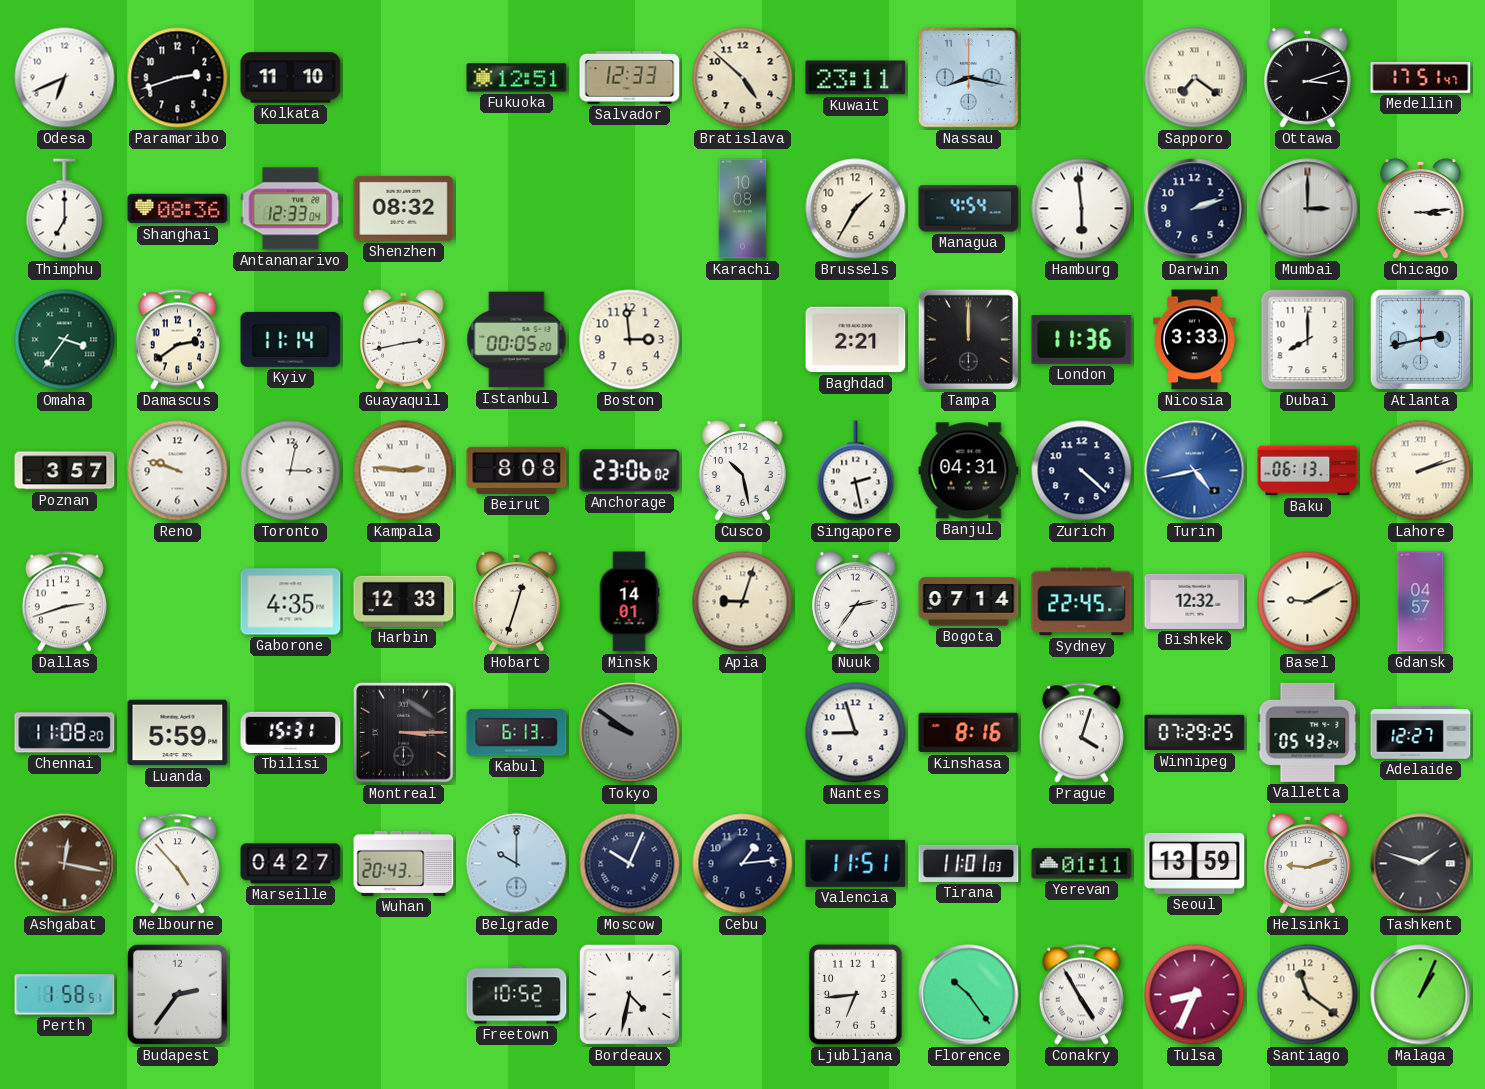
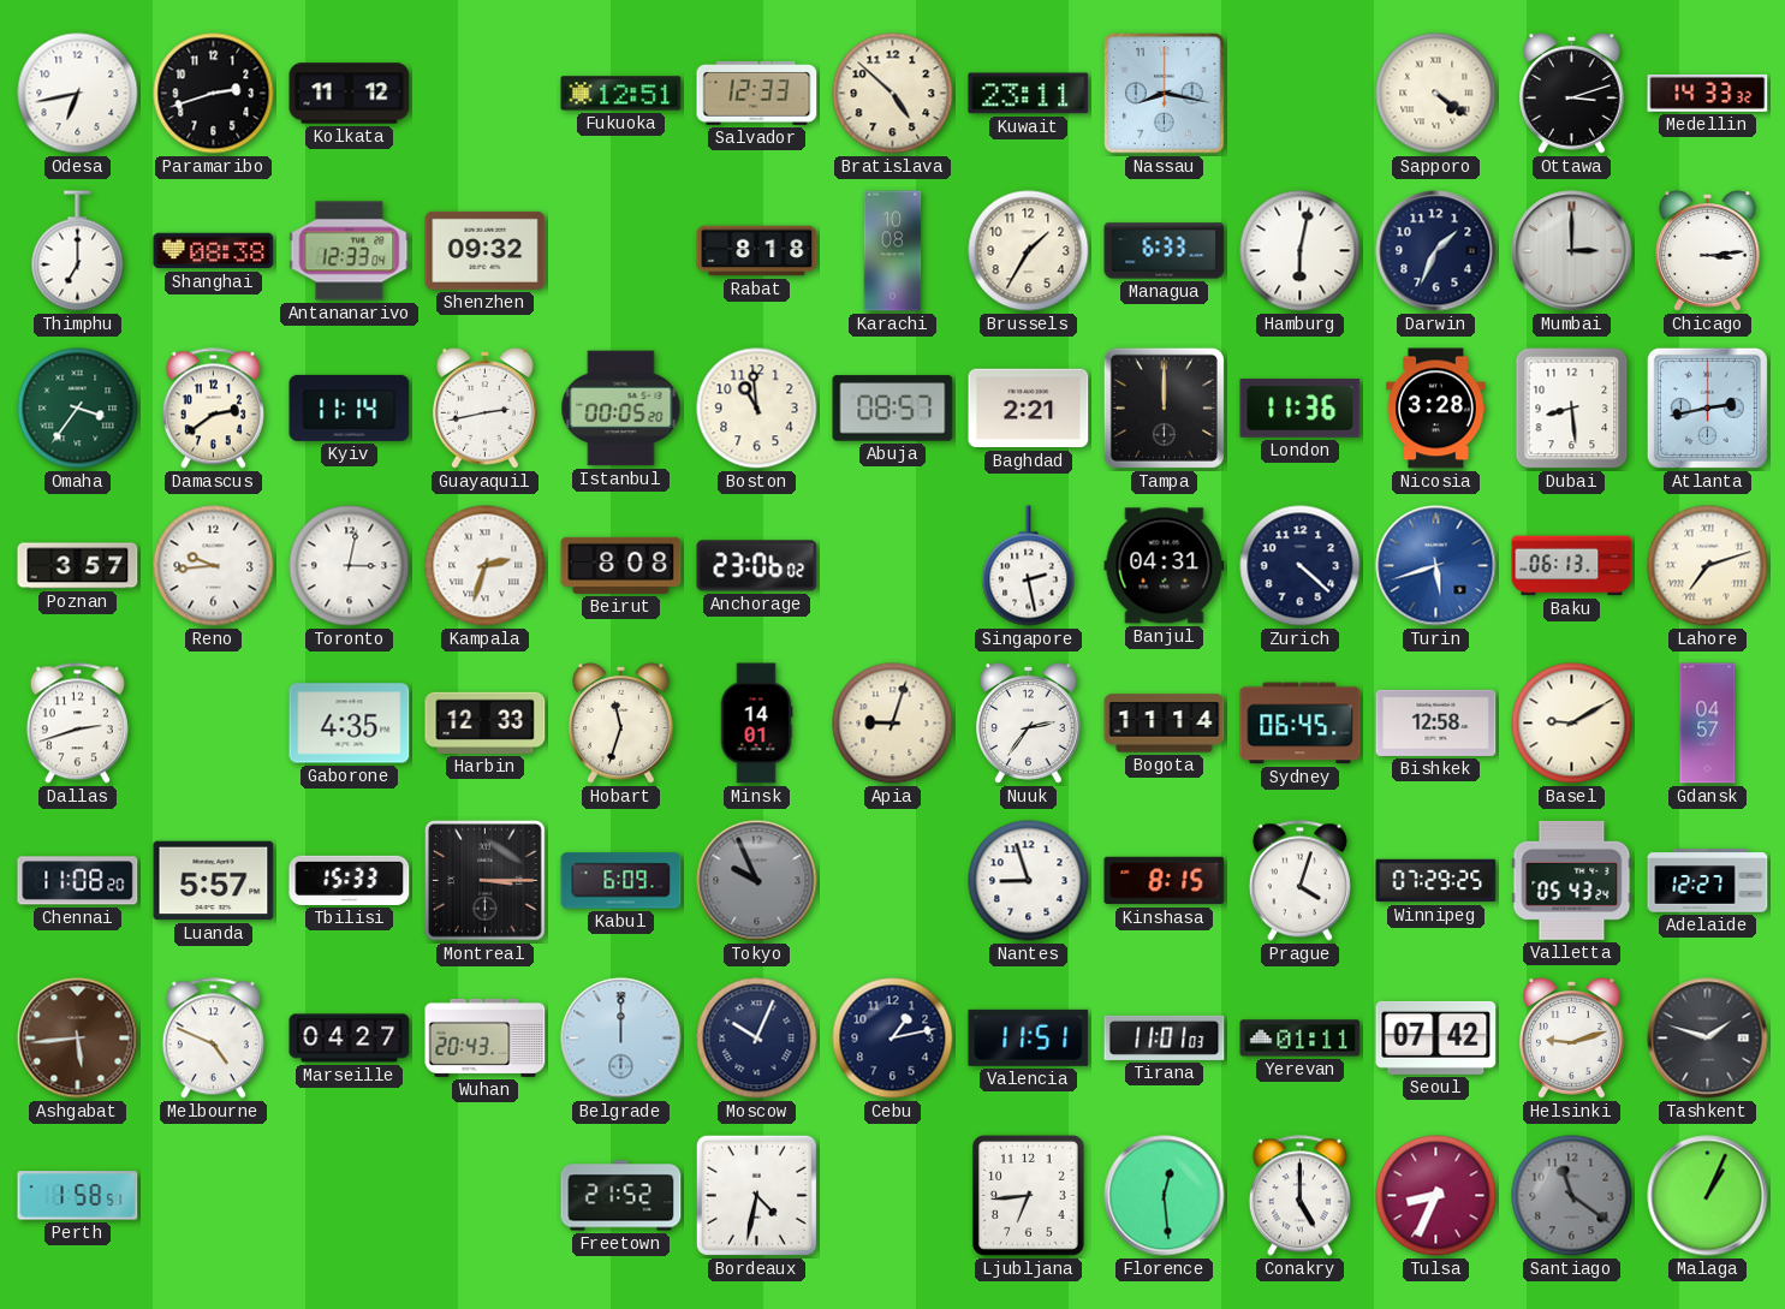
Odesa: 6:41 -> 6:43
Kolkata: 11:10 -> 11:12
Sapporo: 7:21 -> 4:21
Medellin: 17:51 -> 14:33
Shanghai: 08:36 -> 08:38
Shenzhen: 08:32 -> 09:32
Rabat: none -> 8:18
Managua: 4:54 -> 6:33
Hamburg: 5:59 -> 6:02
Darwin: 2:12 -> 1:34
Boston: 2:59 -> 10:59
Abuja: none -> 08:57
Nicosia: 3:33 -> 3:28
Dubai: 8:00 -> 8:29
Reno: 9:48 -> 9:44
Kampala: 2:46 -> 2:33
Cusco: 10:28 -> none
Turin: 4:43 -> 5:42
Lahore: 2:12 -> 7:12
Hobart: 12:33 -> 11:33
Bogota: 07:14 -> 11:14
Sydney: 22:45 -> 06:45
Bishkek: 12:32 -> 12:58
Luanda: 5:59 -> 5:57
Tbilisi: 15:31 -> 15:33
Kabul: 6:13 -> 6:09
Tokyo: 9:51 -> 9:56
Kinshasa: 8:16 -> 8:15
Ashgabat: 12:17 -> 5:44
Melbourne: 4:53 -> 4:49
Belgrade: 10:00 -> 12:00
Cebu: 1:14 -> 1:13
Seoul: 13:59 -> 07:42
Budapest: 2:36 -> none
Freetown: 10:52 -> 21:52
Florence: 10:24 -> 12:29
Conakry: 4:55 -> 5:00
Santiago dial: cream -> grey
